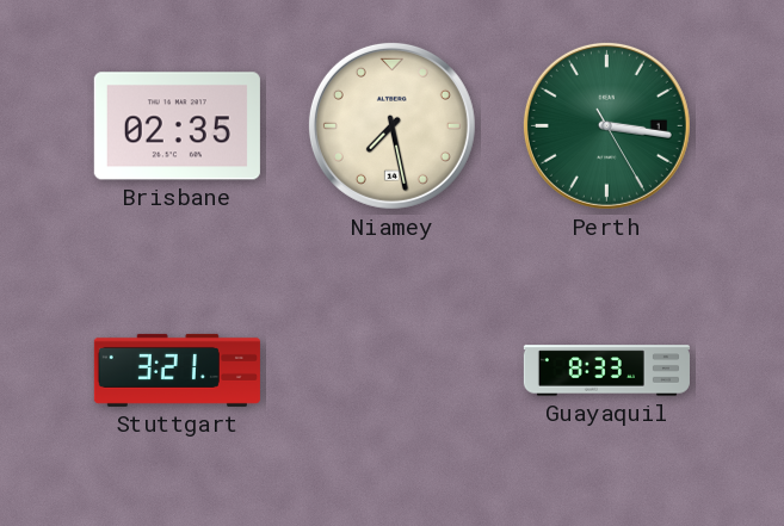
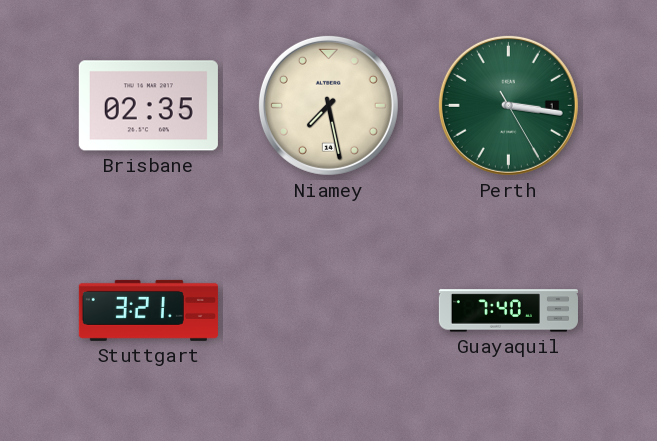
Guayaquil: 8:33 -> 7:40
